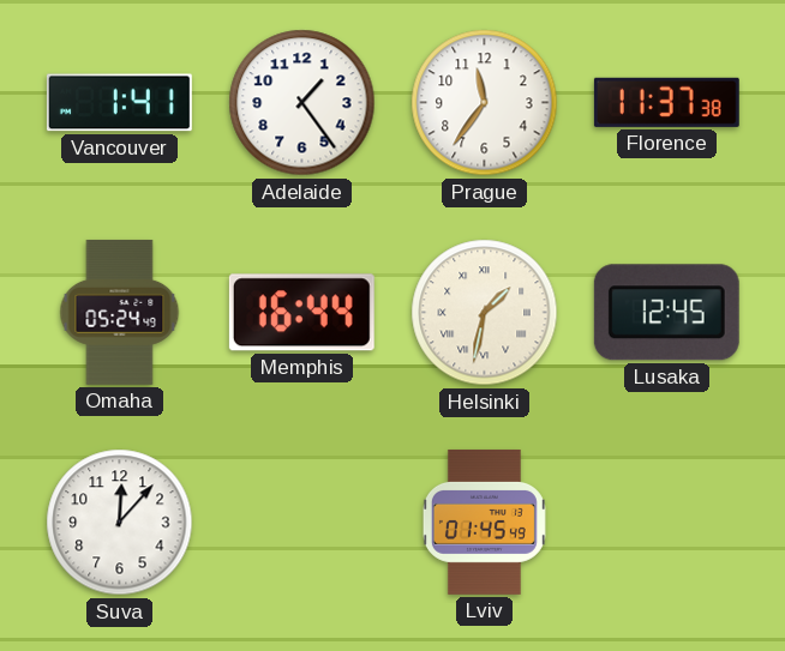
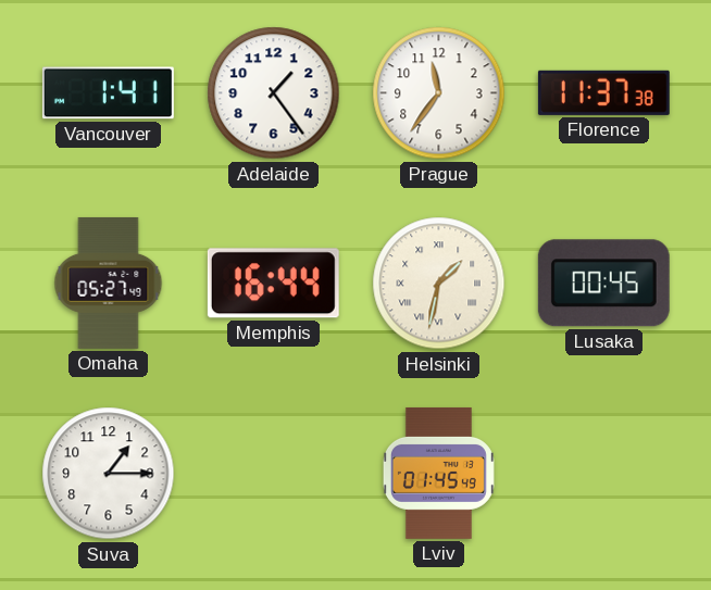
Omaha: 05:24 -> 05:27
Lusaka: 12:45 -> 00:45
Suva: 12:07 -> 1:15
